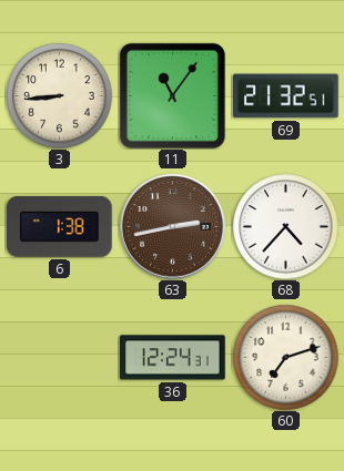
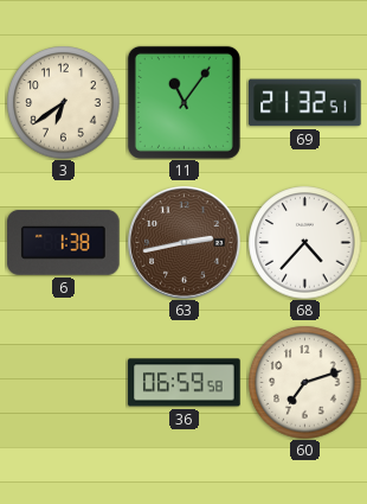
3: 8:44 -> 6:39
36: 12:24 -> 06:59
